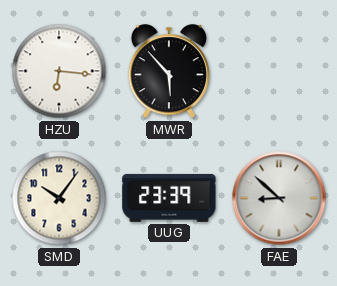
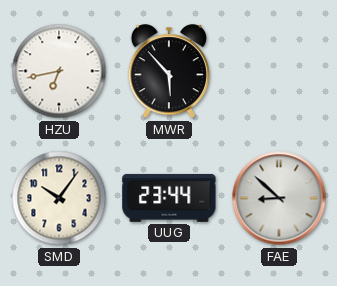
HZU: 6:16 -> 6:43
UUG: 23:39 -> 23:44
